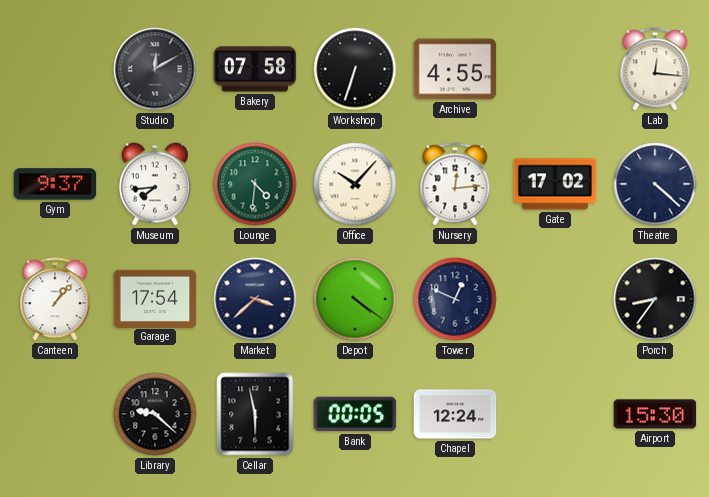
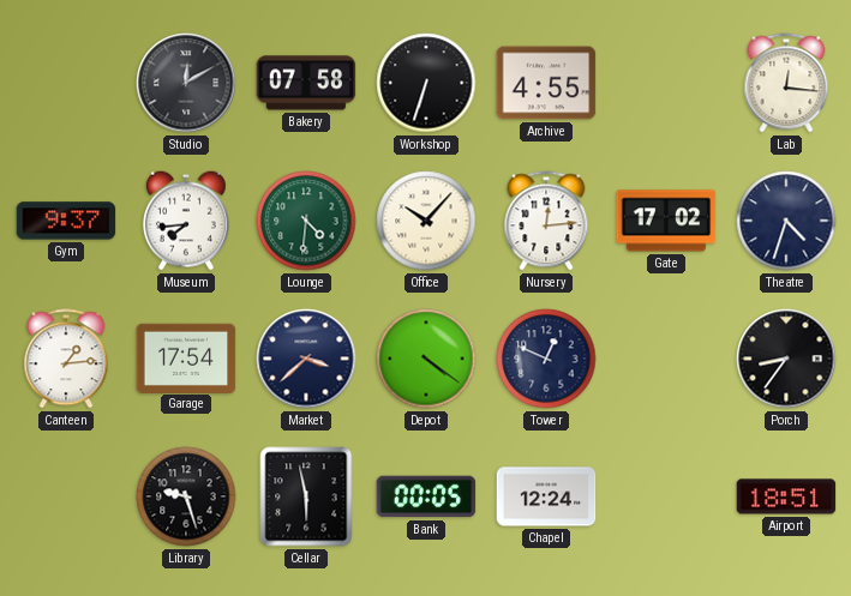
Theatre: 4:22 -> 4:33
Canteen: 1:07 -> 1:14
Library: 9:22 -> 9:27
Airport: 15:30 -> 18:51
